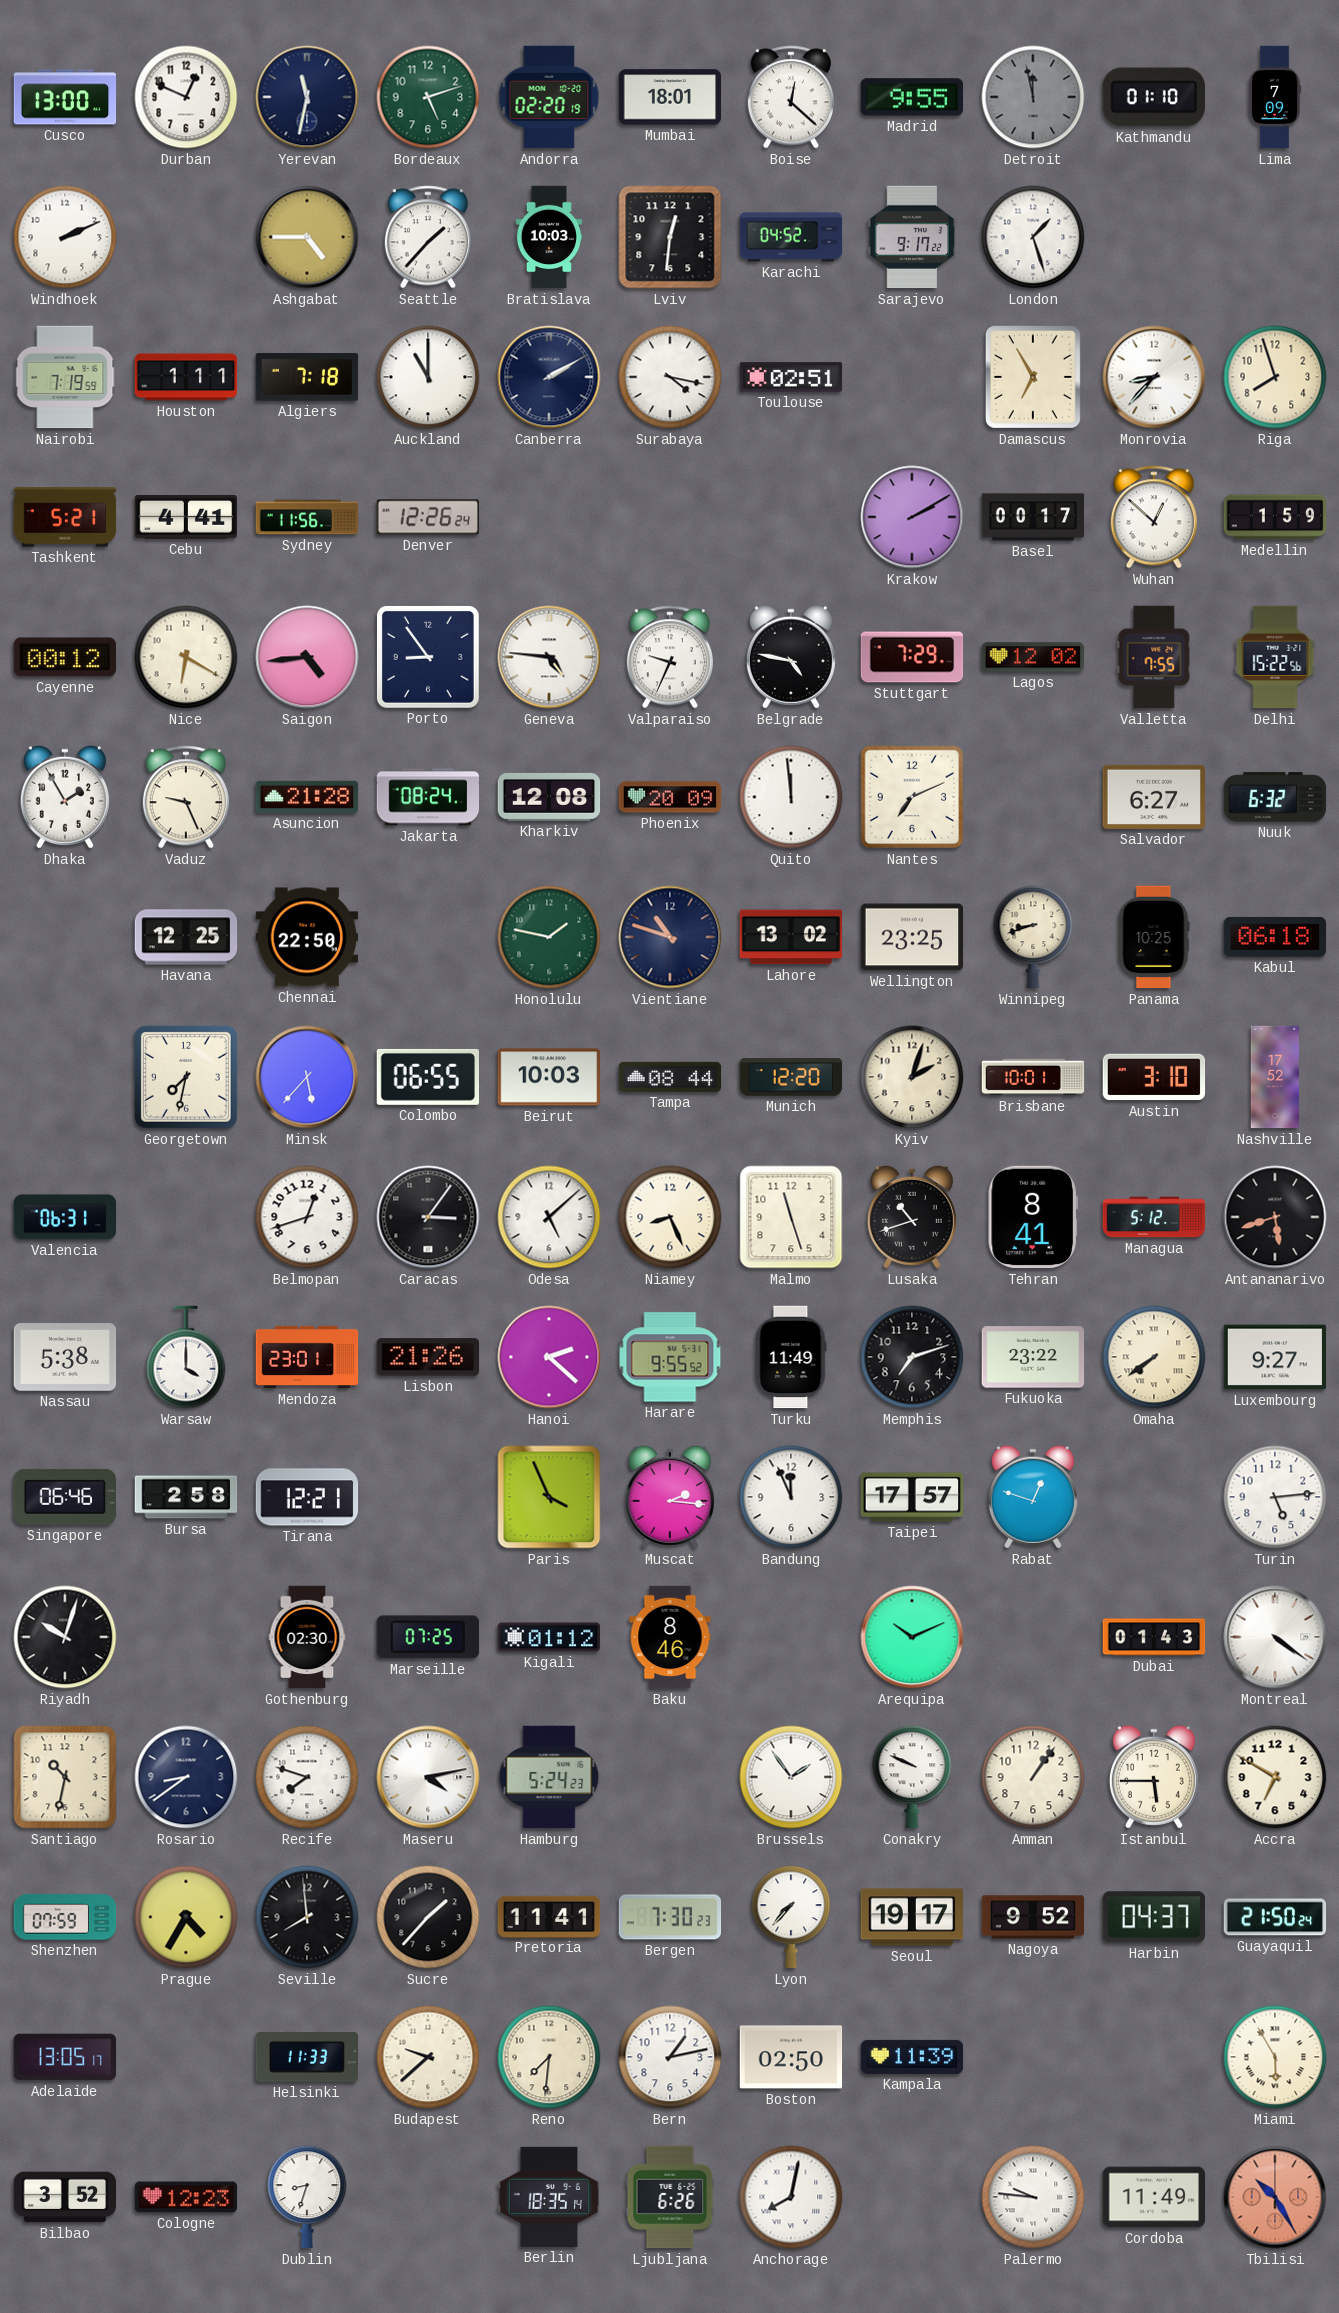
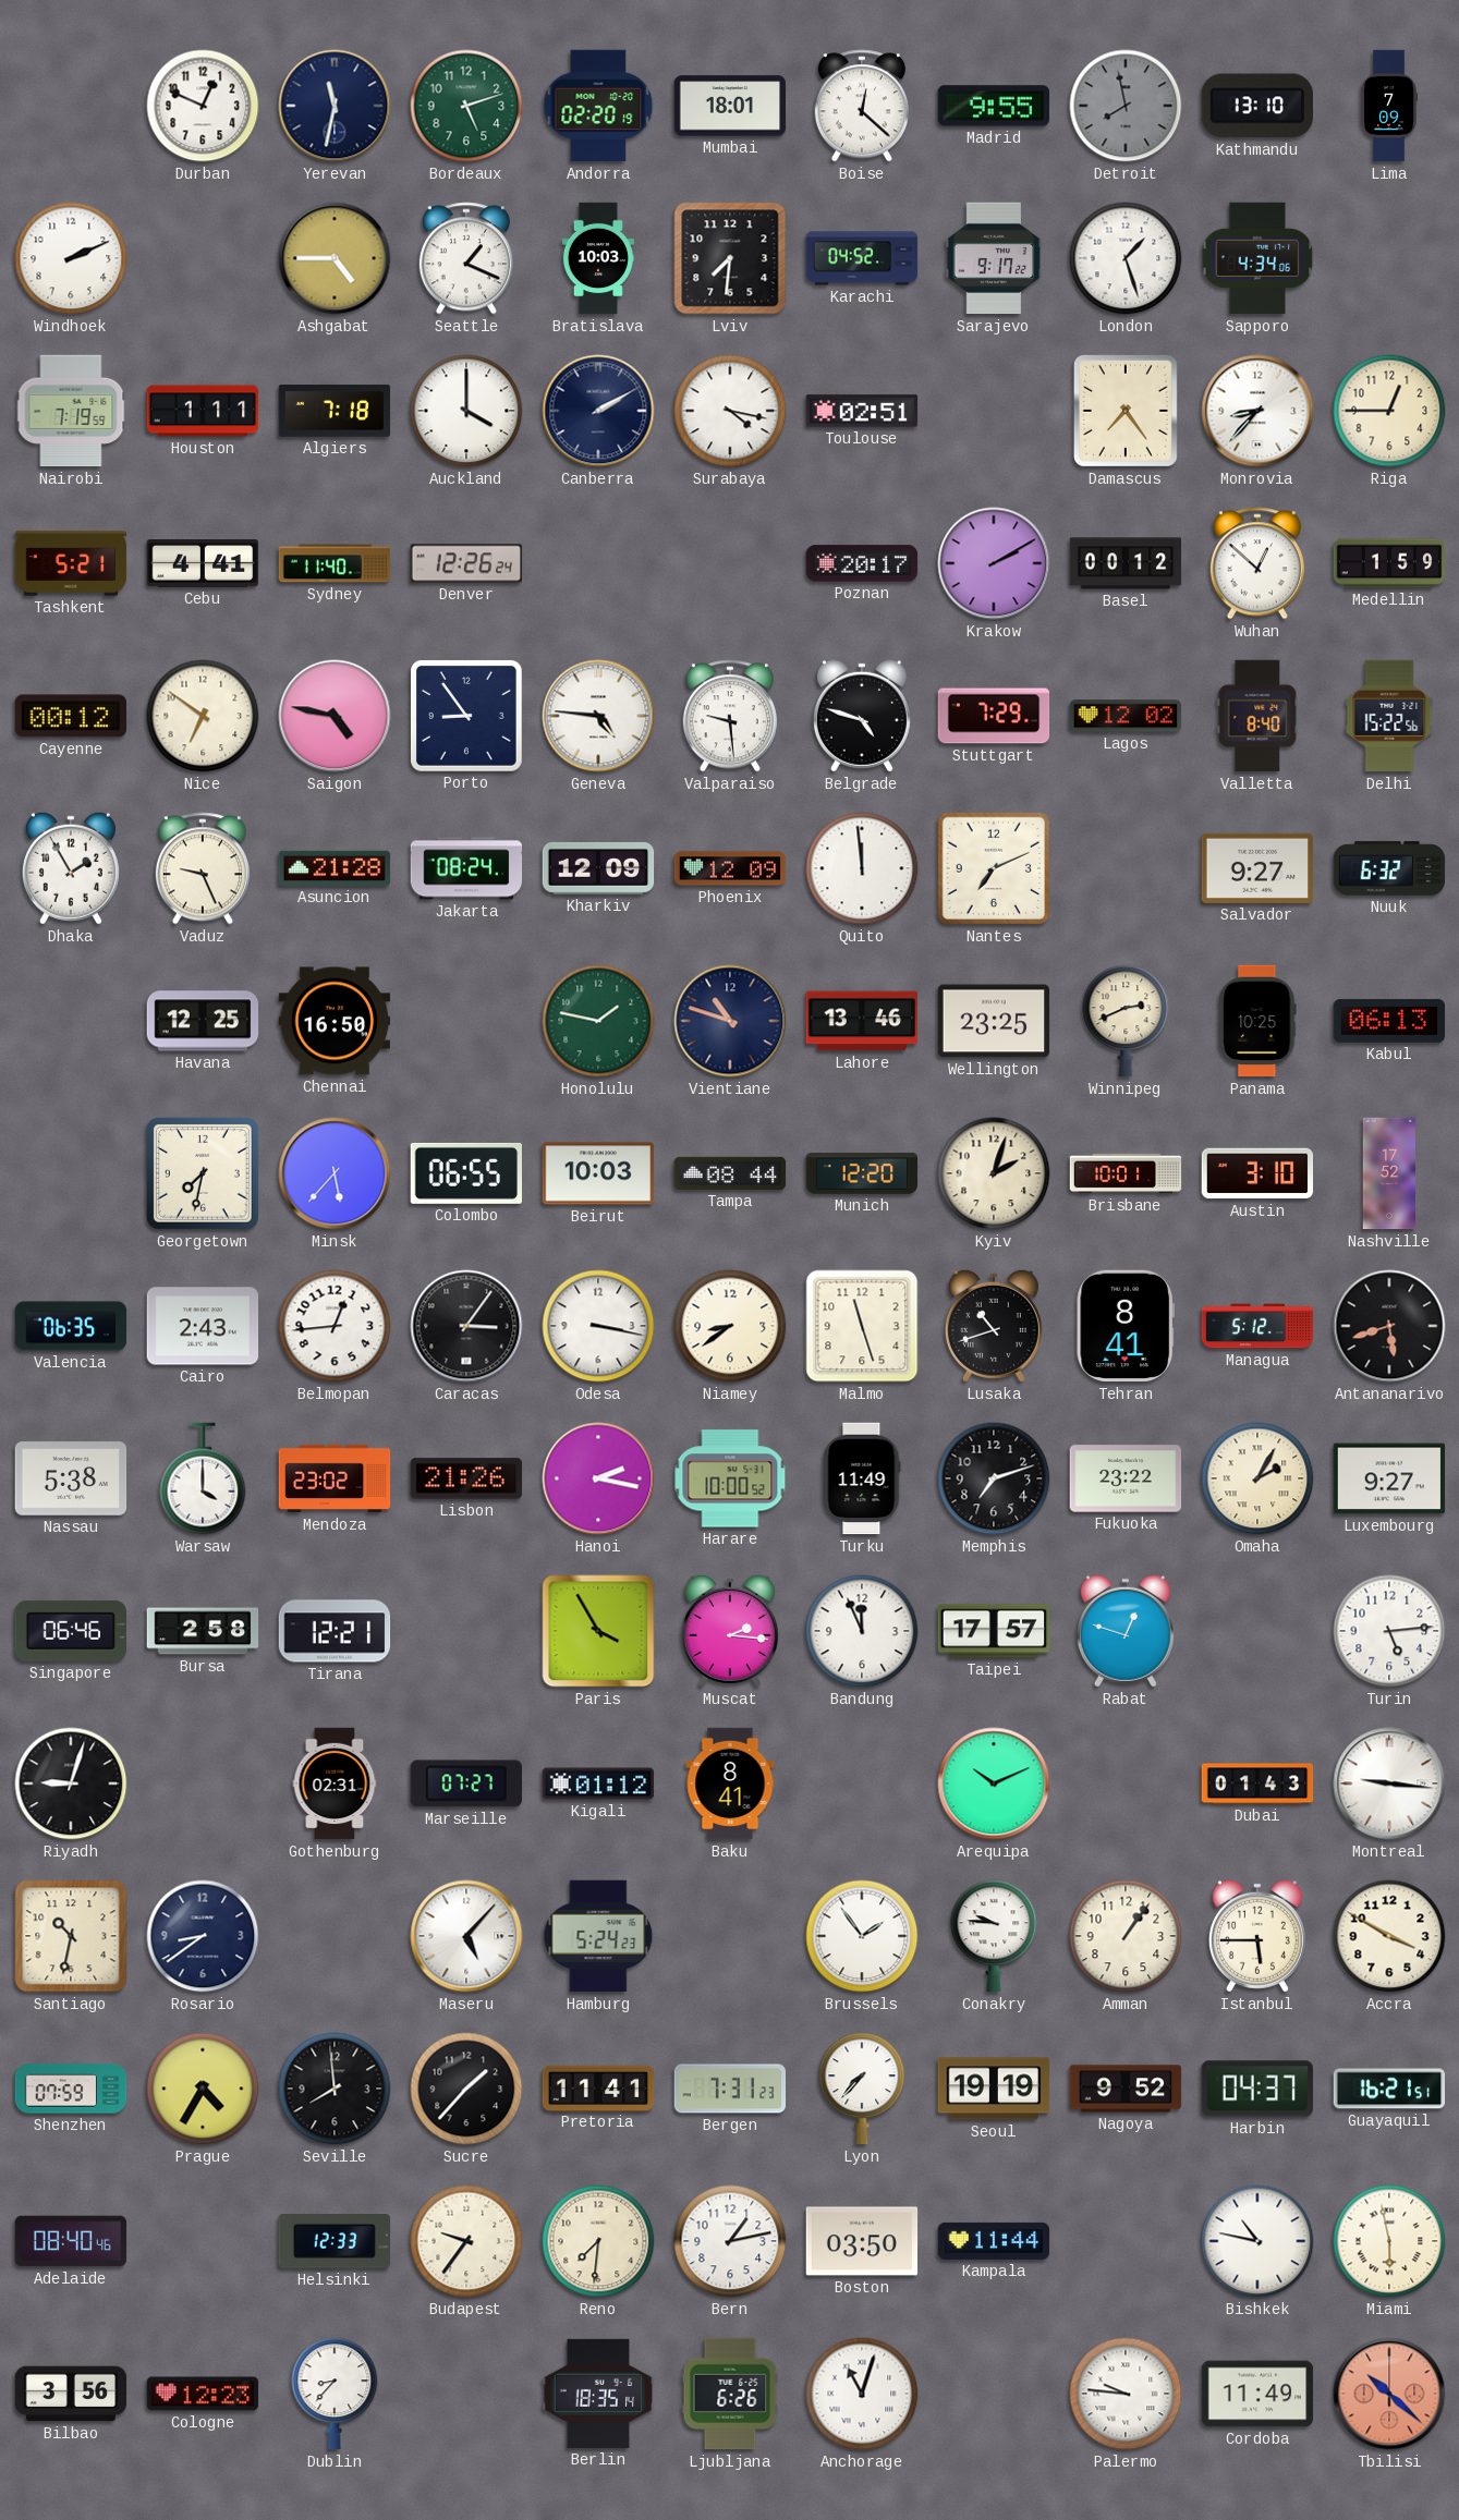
Cusco: 13:00 -> none
Detroit: 11:58 -> 7:58
Kathmandu: 01:10 -> 13:10
Seattle: 1:37 -> 1:19
Lviv: 12:31 -> 7:31
Sapporo: none -> 4:34
Auckland: 11:00 -> 4:00
Damascus: 6:55 -> 7:24
Riga: 7:57 -> 12:45
Sydney: 11:56 -> 11:40
Poznan: none -> 20:17
Basel: 00:17 -> 00:12
Nice: 6:20 -> 6:51
Saigon: 4:44 -> 4:47
Valparaiso: 9:34 -> 9:29
Belgrade: 4:47 -> 4:48
Valletta: 7:55 -> 8:40
Kharkiv: 12:08 -> 12:09
Phoenix: 20:09 -> 12:09
Salvador: 6:27 -> 9:27
Chennai: 22:50 -> 16:50
Lahore: 13:02 -> 13:46
Winnipeg: 8:42 -> 2:41
Kabul: 06:18 -> 06:13
Valencia: 06:31 -> 06:35
Cairo: none -> 2:43
Belmopan: 12:42 -> 12:44
Odesa: 5:08 -> 3:17
Niamey: 8:26 -> 8:39
Mendoza: 23:01 -> 23:02
Hanoi: 2:22 -> 2:17
Harare: 9:55 -> 10:00
Omaha: 7:39 -> 2:05
Paris: 3:56 -> 3:55
Riyadh: 10:03 -> 9:03
Gothenburg: 02:30 -> 02:31
Marseille: 07:25 -> 07:27
Baku: 8:46 -> 8:41
Montreal: 4:21 -> 9:16
Recife: 7:48 -> none
Maseru: 4:13 -> 5:07
Conakry: 9:49 -> 9:46
Accra: 6:50 -> 3:50
Bergen: 7:30 -> 7:31
Seoul: 19:17 -> 19:19
Guayaquil: 21:50 -> 16:21
Adelaide: 13:05 -> 08:40
Helsinki: 11:33 -> 12:33
Budapest: 9:38 -> 9:36
Boston: 02:50 -> 03:50
Kampala: 11:39 -> 11:44
Bishkek: none -> 10:47
Miami: 5:55 -> 5:58
Bilbao: 3:52 -> 3:56
Dublin: 8:33 -> 8:37
Anchorage: 8:02 -> 11:03
Tbilisi: 10:25 -> 10:22
